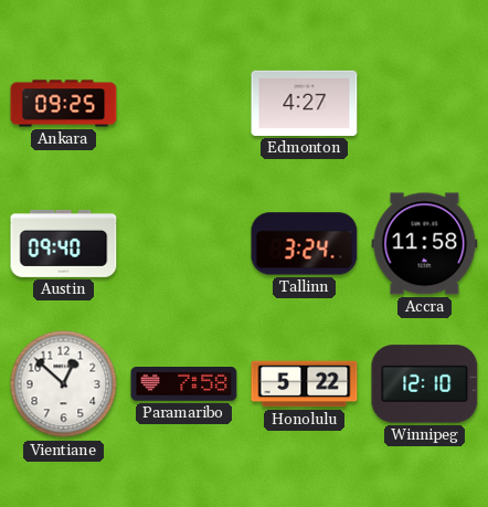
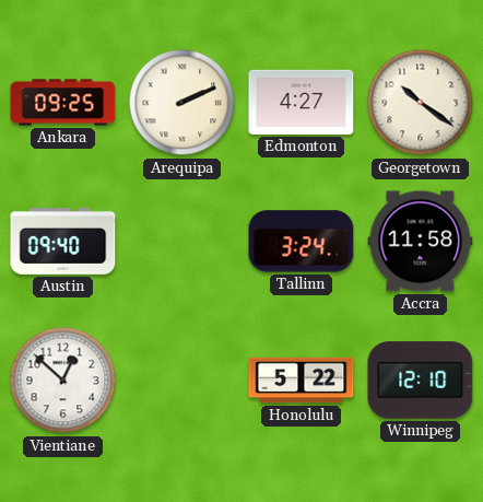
Arequipa: none -> 2:11
Georgetown: none -> 10:21
Paramaribo: 7:58 -> none
